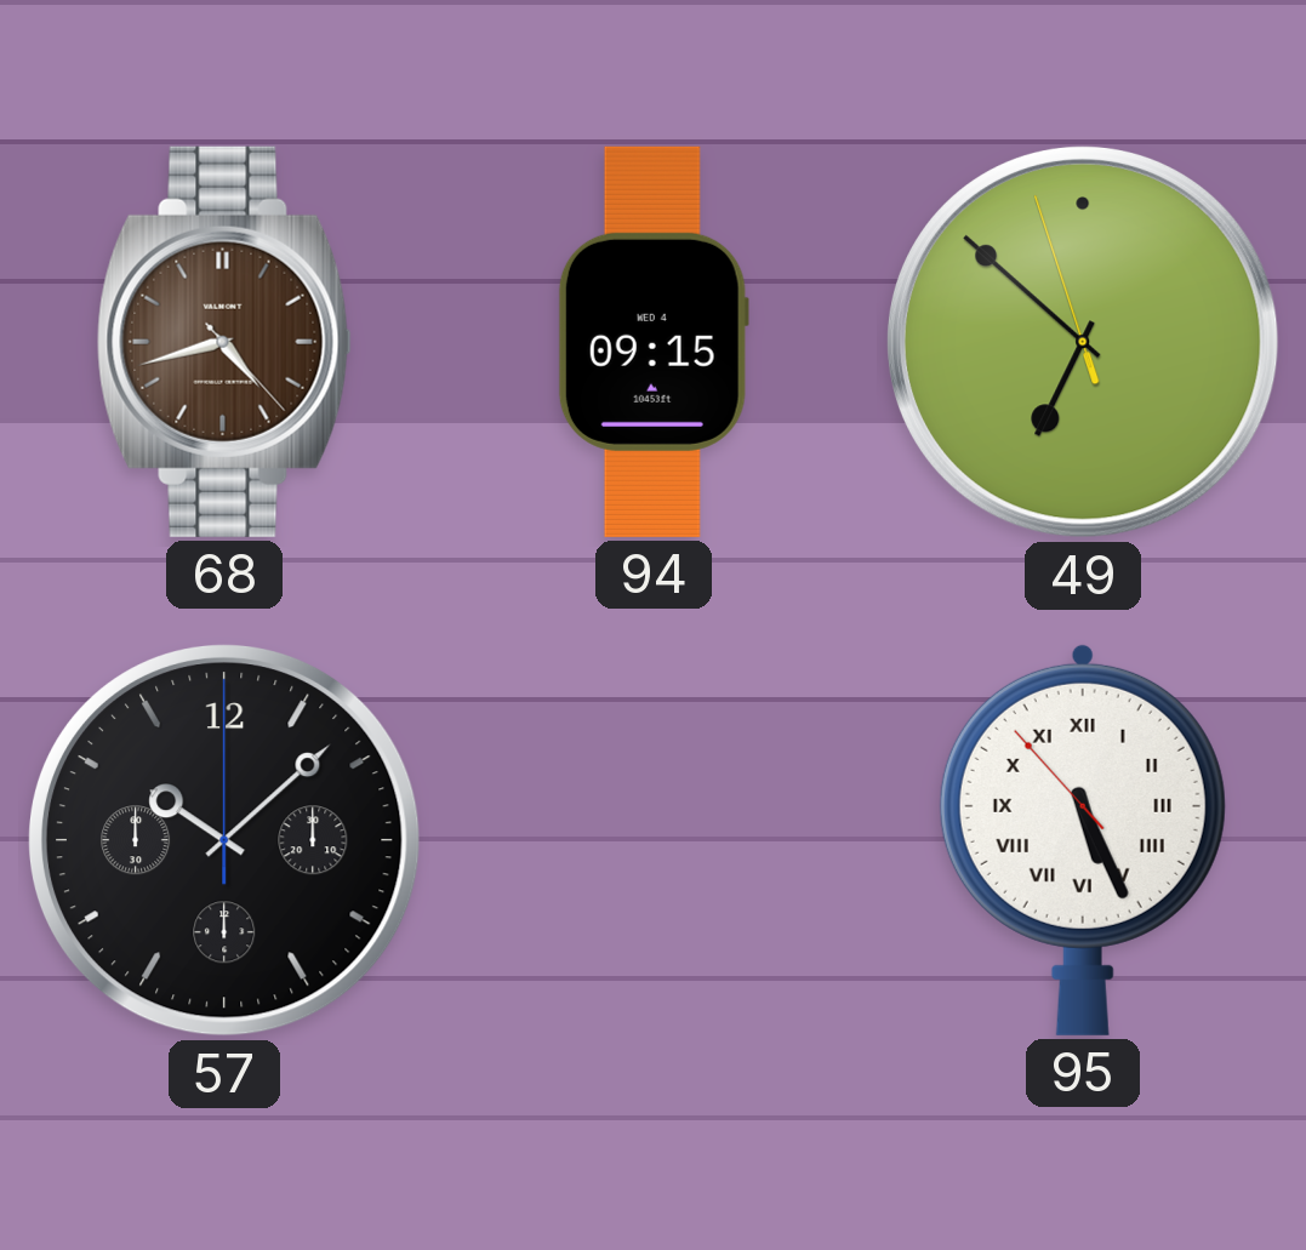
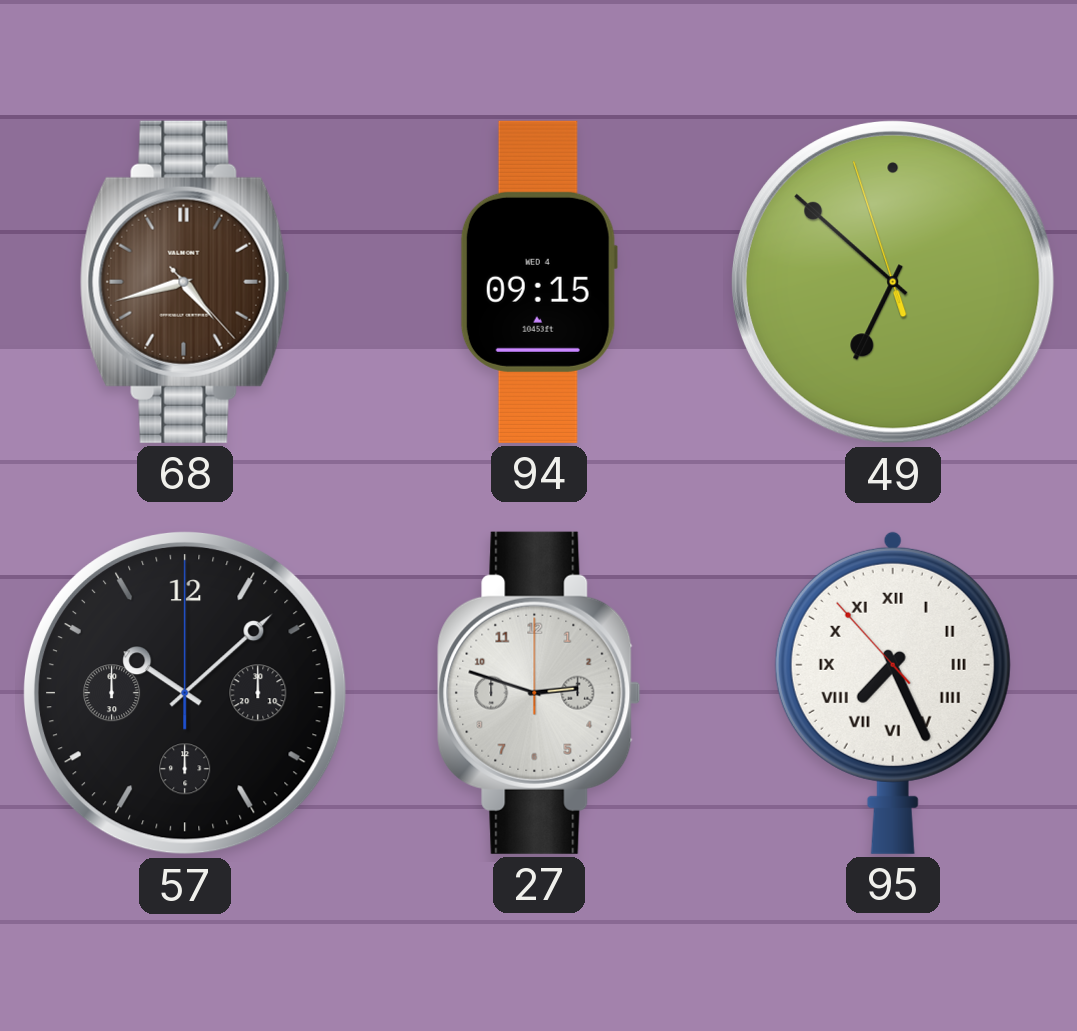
27: none -> 2:48
95: 5:25 -> 7:25
